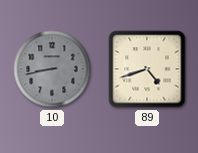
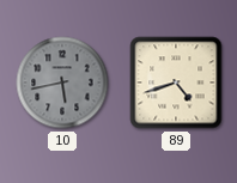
10: 8:43 -> 5:43
